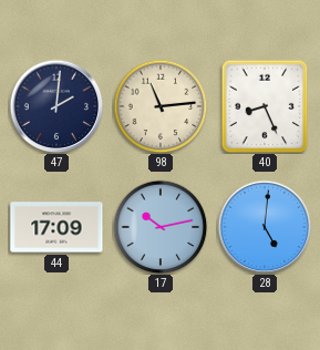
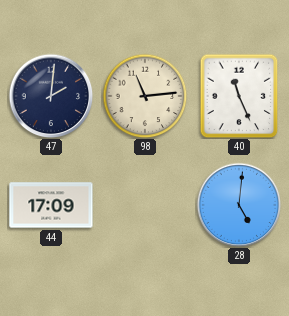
40: 8:26 -> 11:26
17: 10:13 -> none
